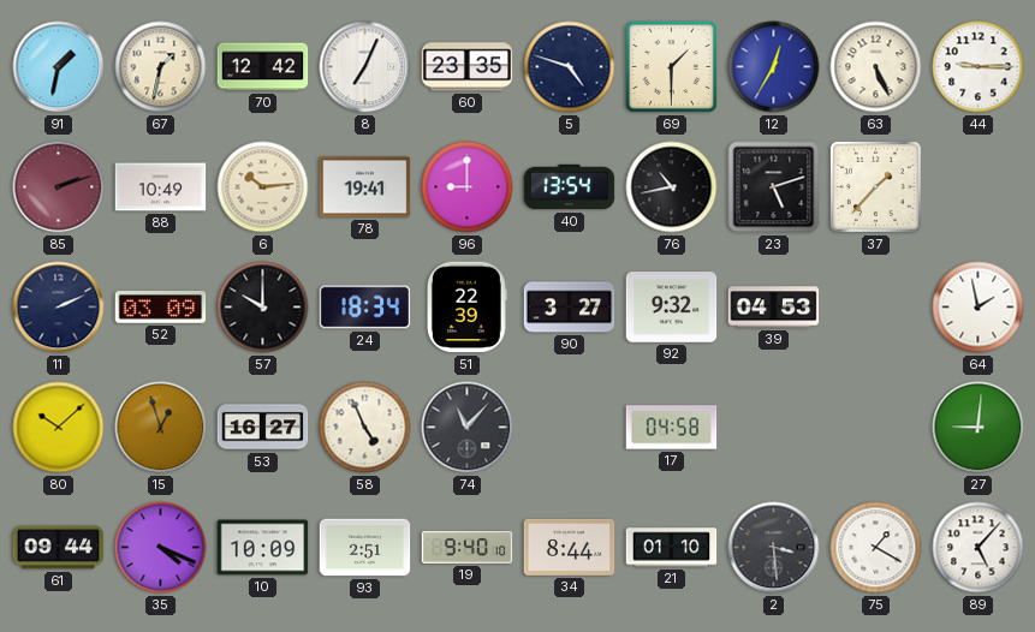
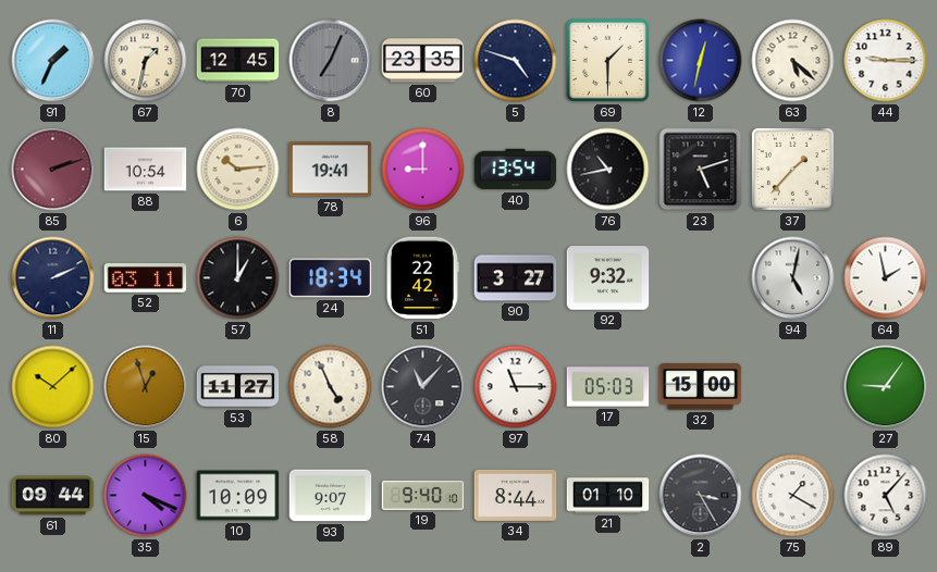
91: 1:32 -> 1:34
70: 12:42 -> 12:45
8 dial: white -> grey
12: 12:35 -> 12:32
63: 5:26 -> 5:22
88: 10:49 -> 10:54
52: 03:09 -> 03:11
57: 10:00 -> 1:00
51: 22:39 -> 22:42
39: 04:53 -> none
94: none -> 5:02
53: 16:27 -> 11:27
97: none -> 11:15
17: 04:58 -> 05:03
32: none -> 15:00
27: 9:01 -> 9:06
93: 2:51 -> 9:07
2: 3:29 -> 3:25
